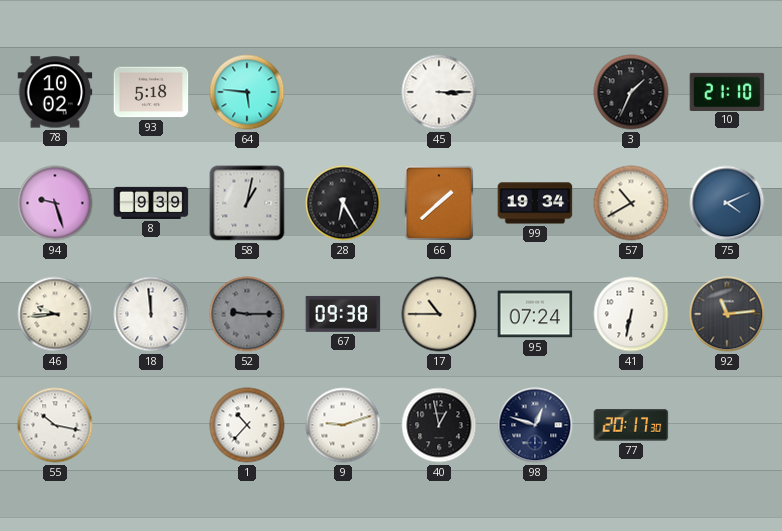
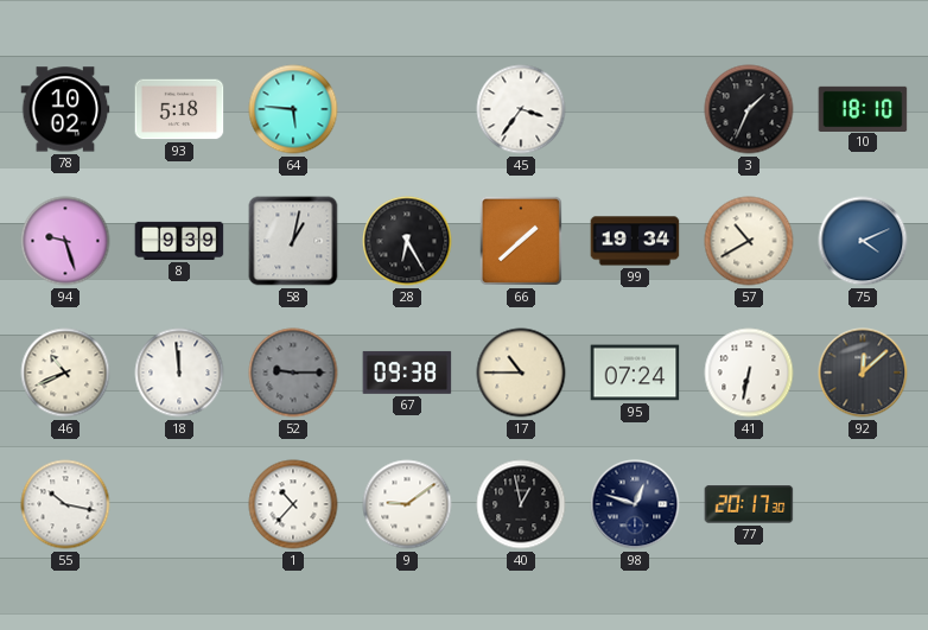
45: 3:15 -> 3:36
10: 21:10 -> 18:10
46: 9:44 -> 10:41
92: 11:14 -> 12:08
9: 9:12 -> 9:09
